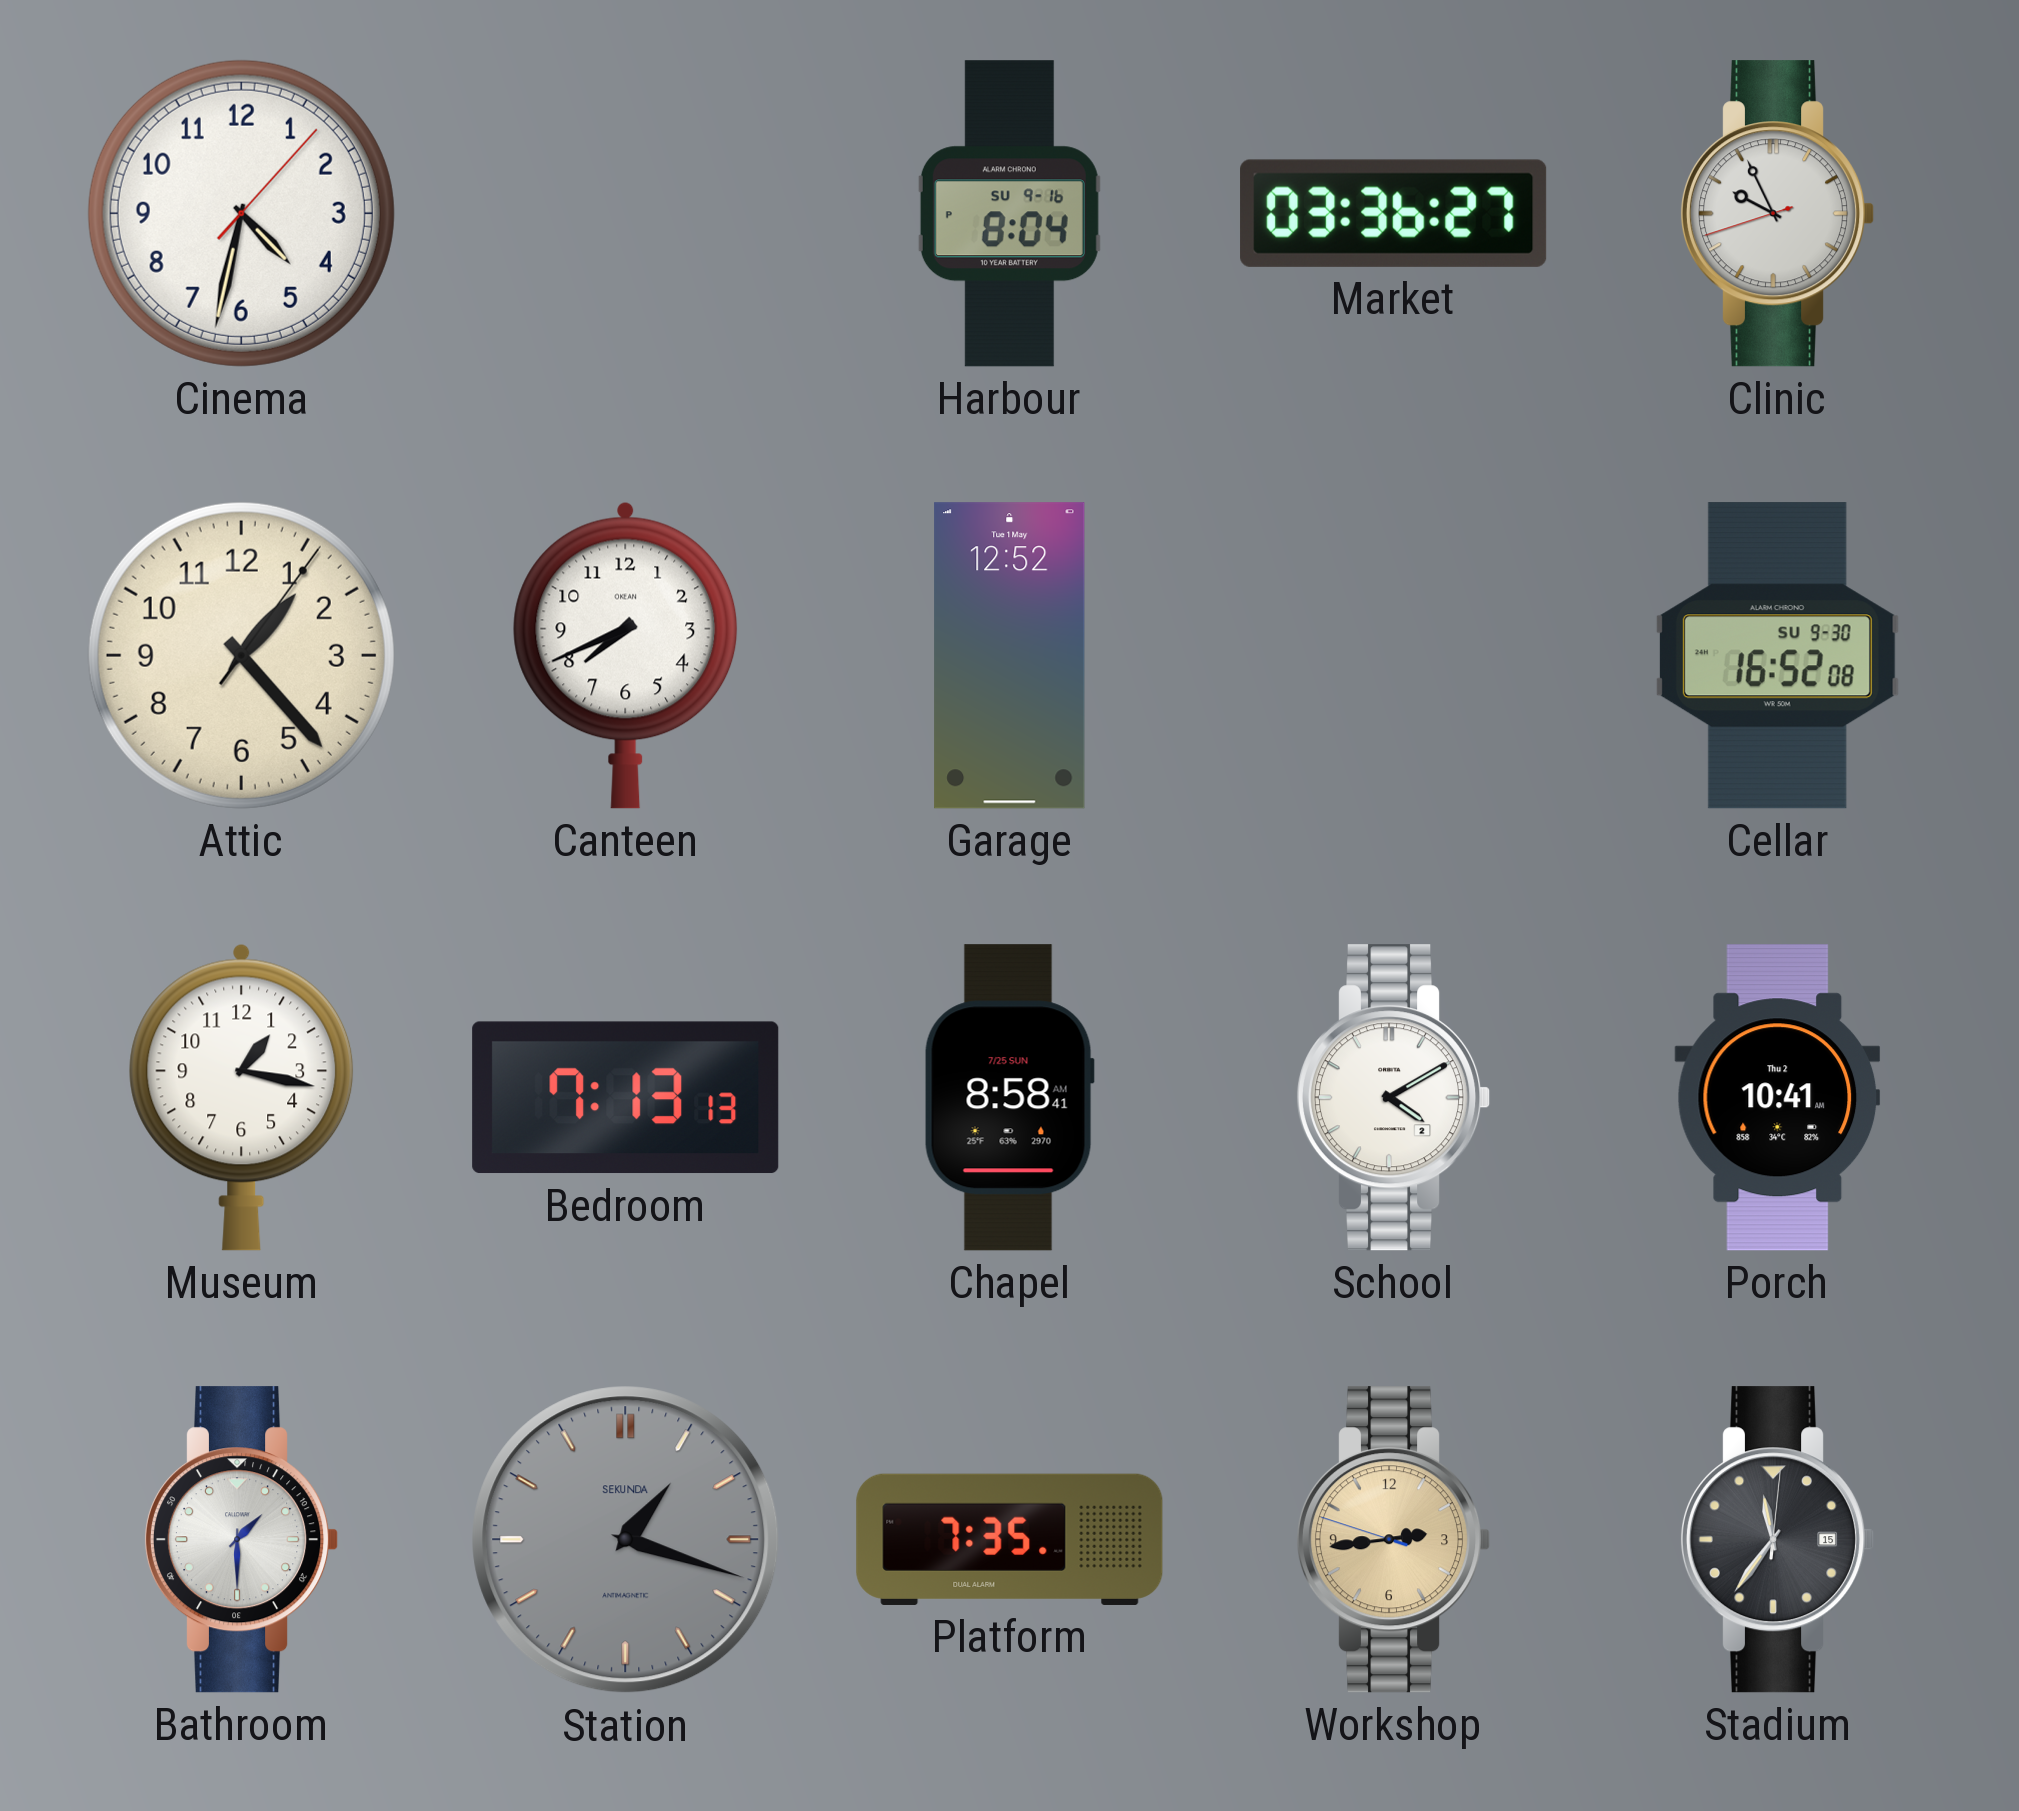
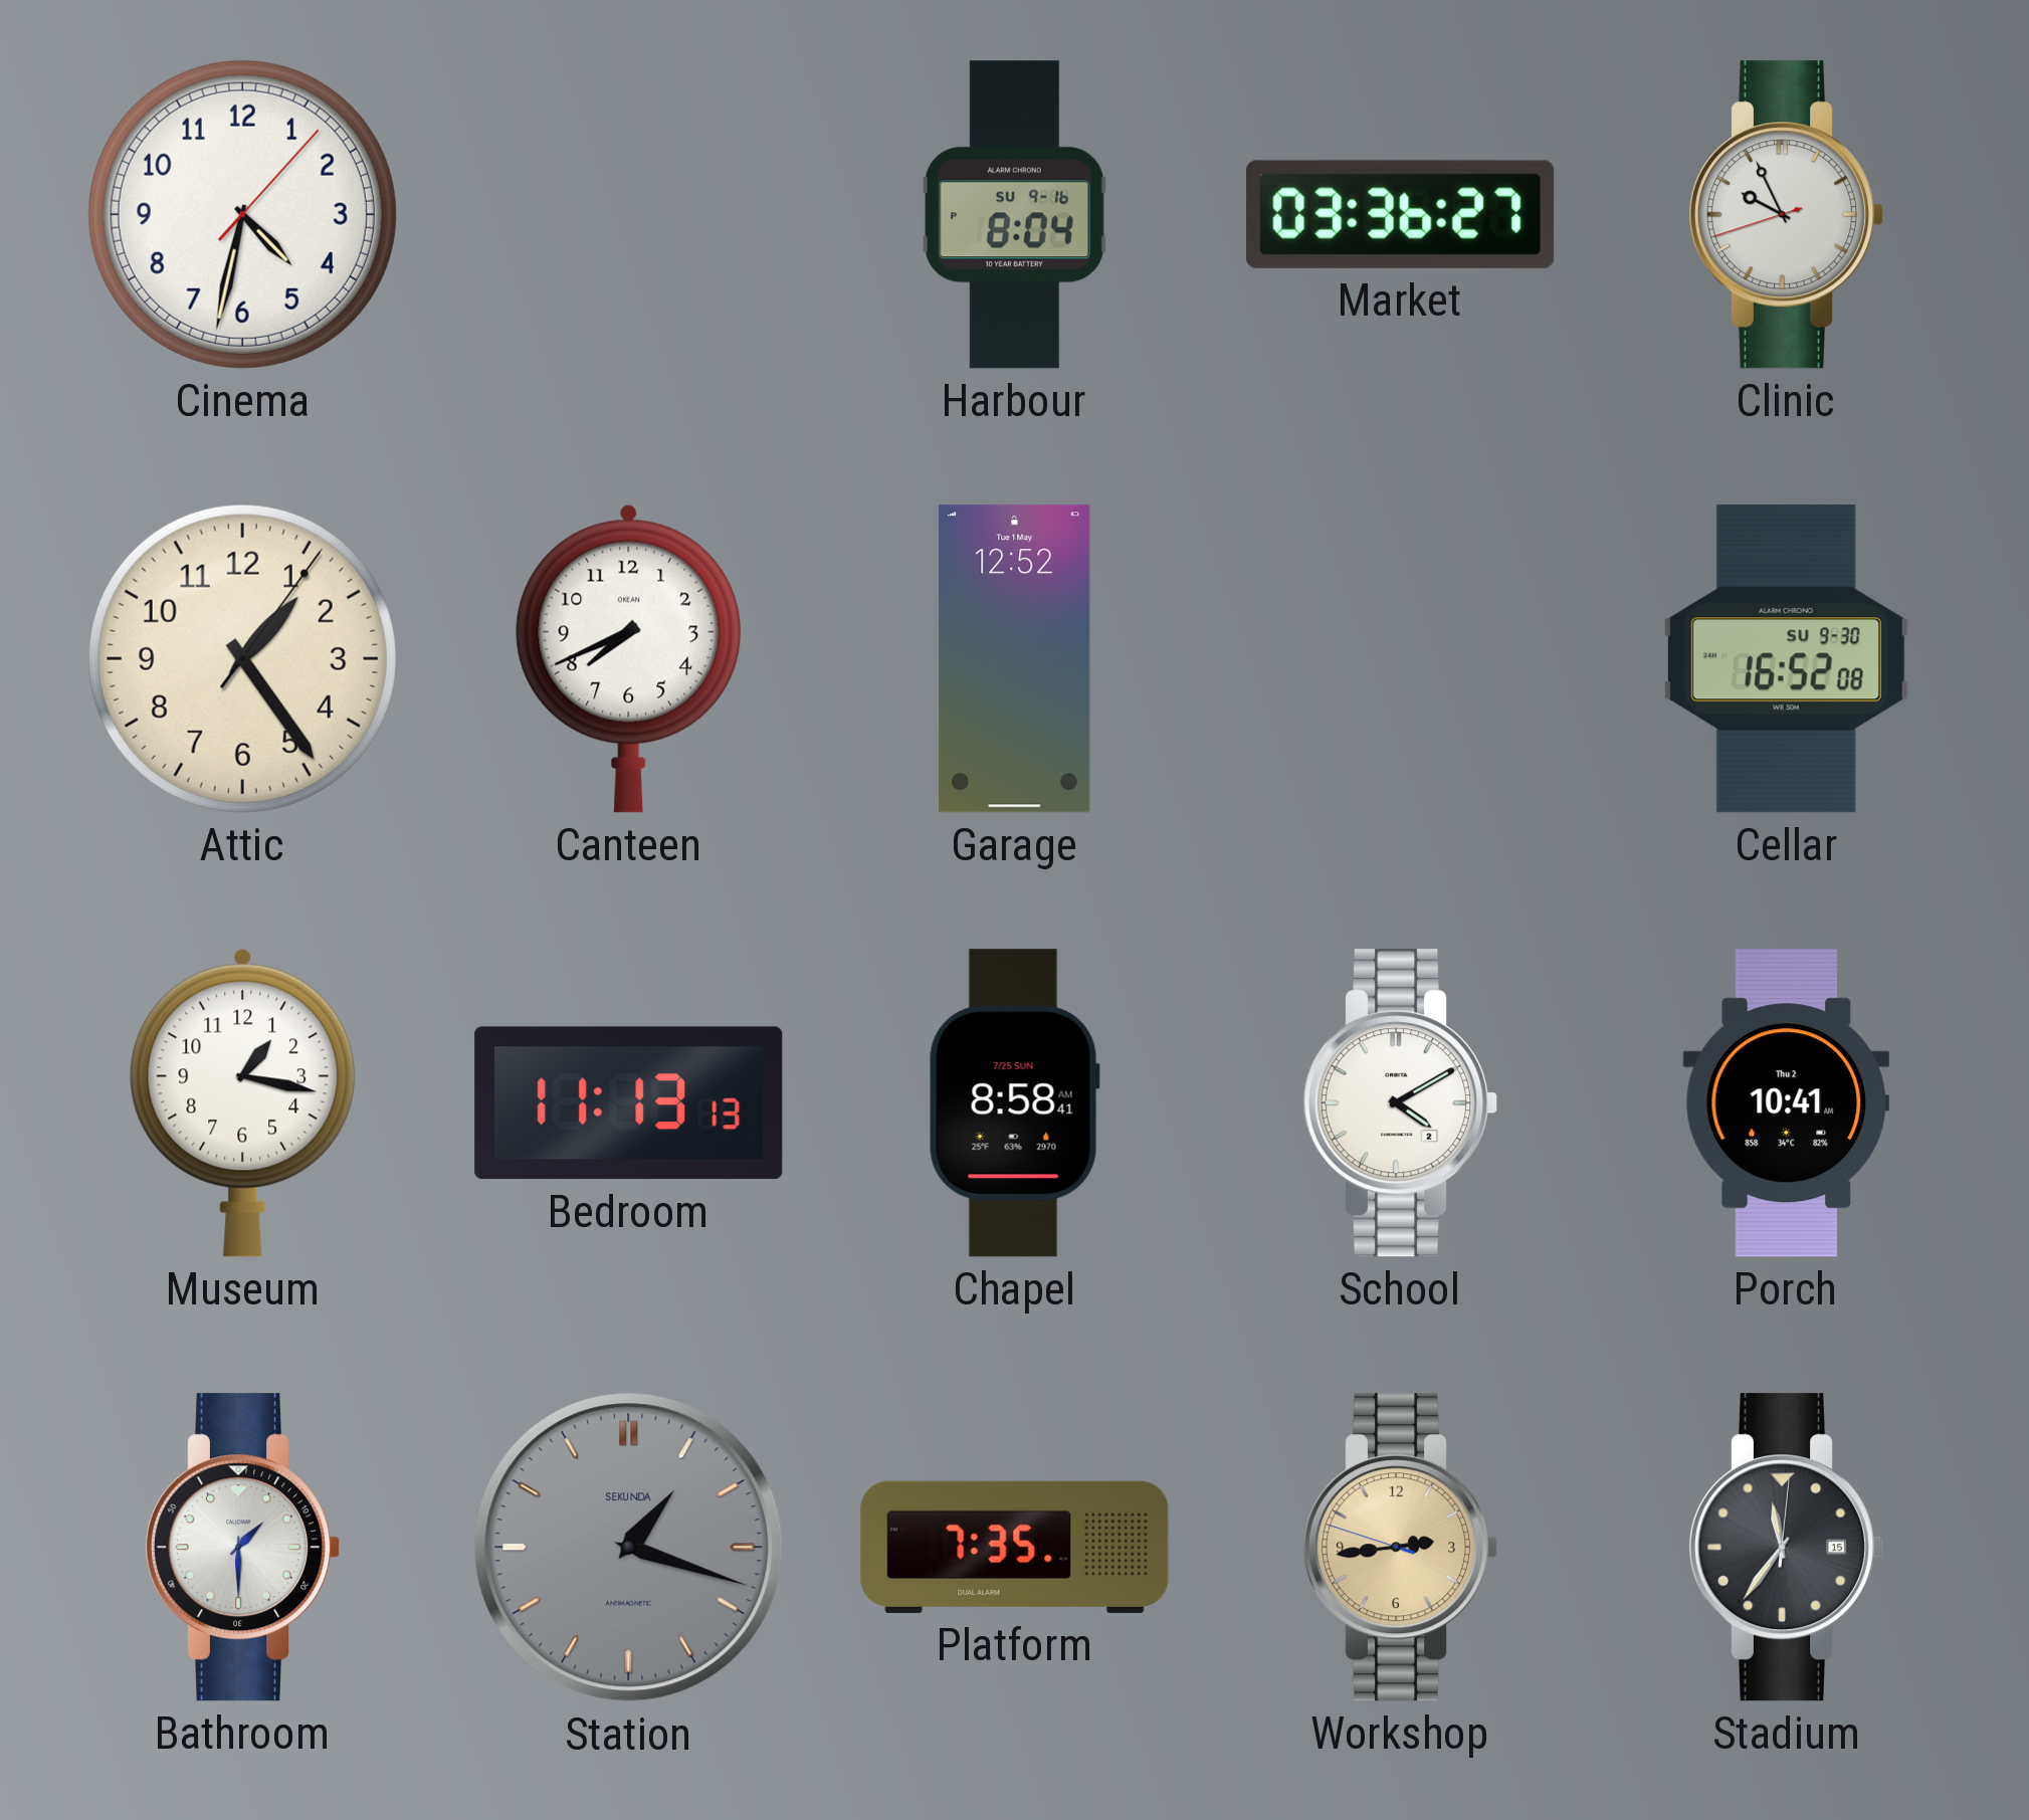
Attic: 1:23 -> 1:24
Bedroom: 7:13 -> 11:13
